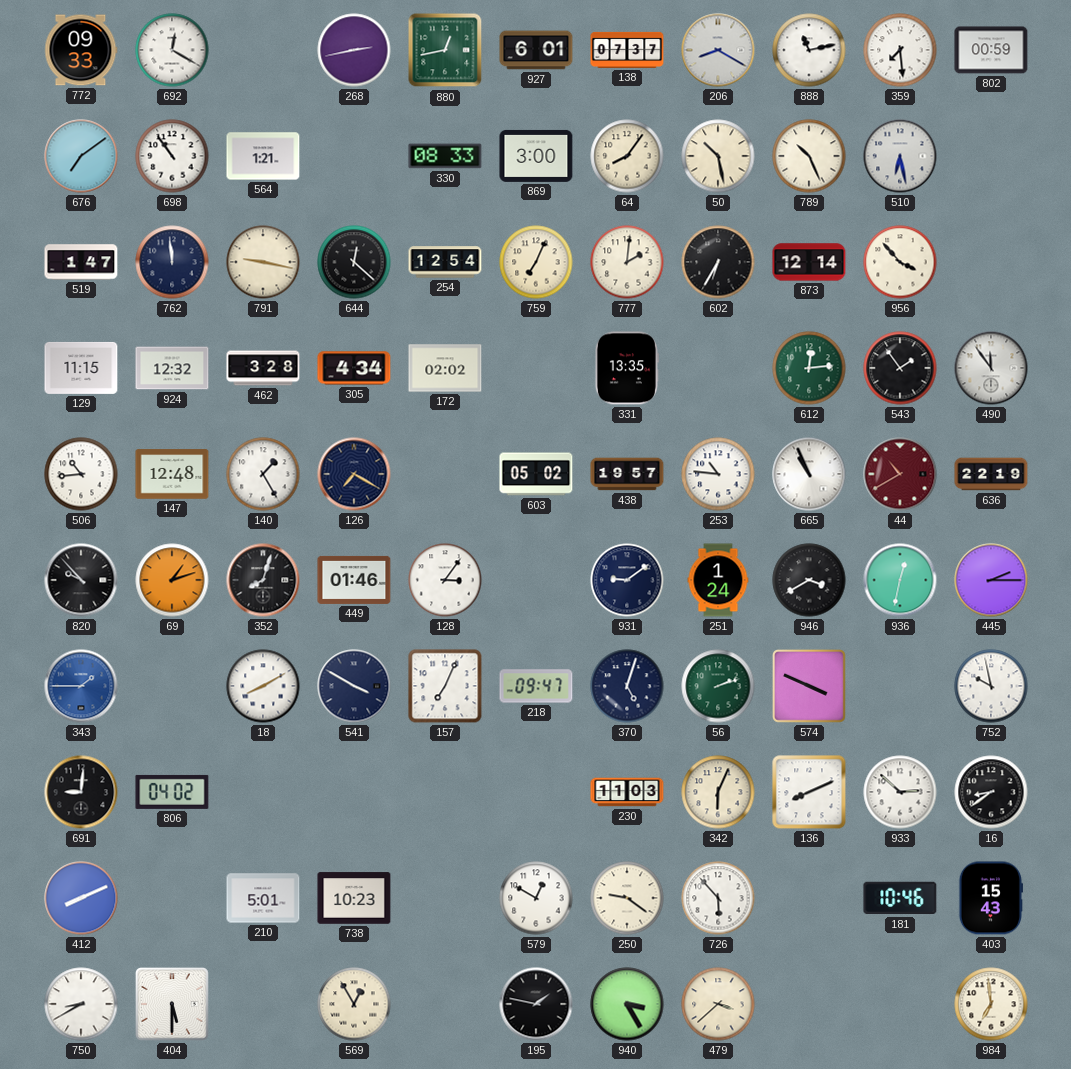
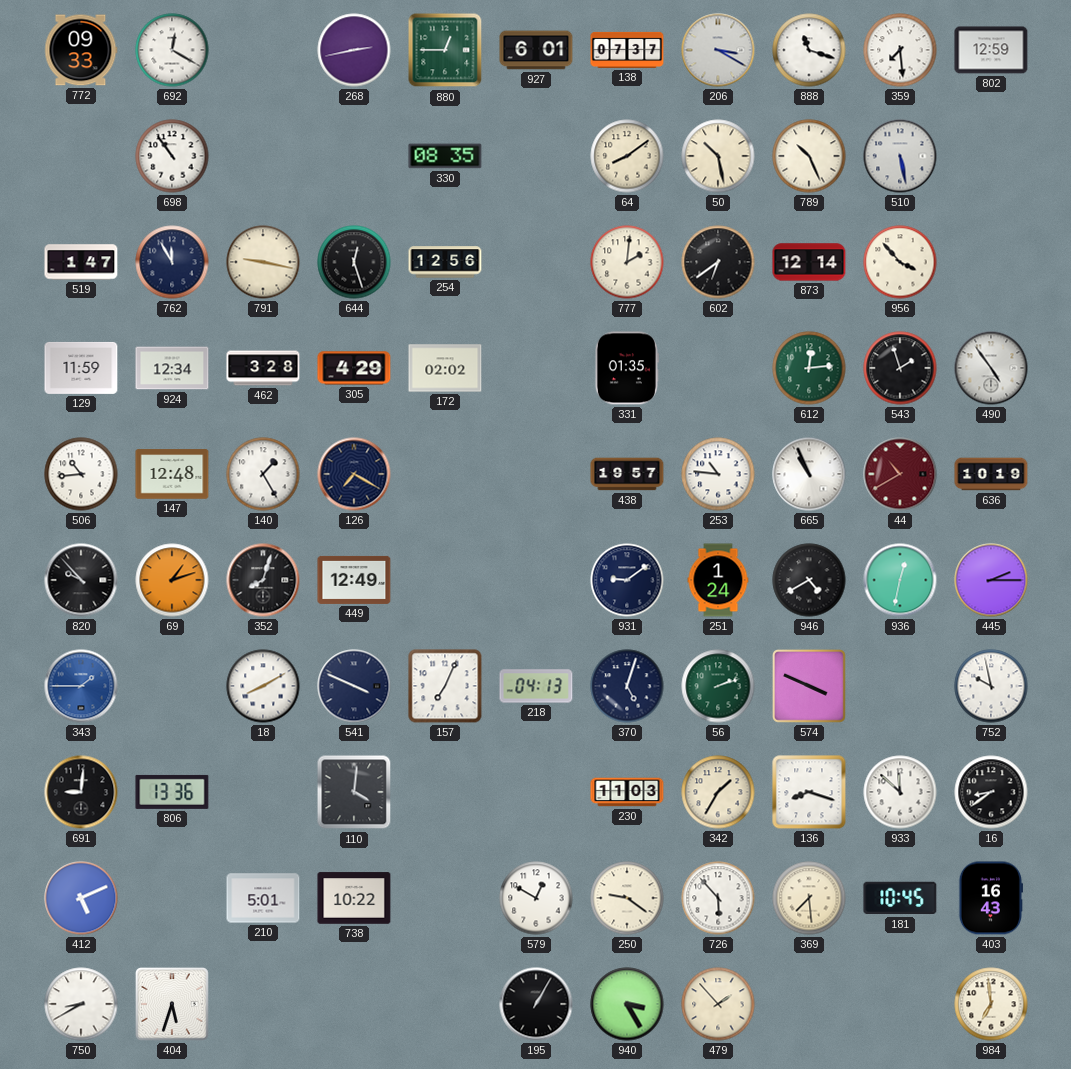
880: 12:43 -> 12:45
206: 8:20 -> 3:20
888: 11:13 -> 11:18
802: 00:59 -> 12:59
676: 7:09 -> none
564: 1:21 -> none
330: 08:33 -> 08:35
869: 3:00 -> none
64: 8:06 -> 8:09
510: 6:28 -> 5:28
762: 11:59 -> 11:55
644: 12:22 -> 12:27
254: 12:54 -> 12:56
759: 7:04 -> none
602: 6:35 -> 6:39
129: 11:15 -> 11:59
924: 12:32 -> 12:34
305: 4:34 -> 4:29
331: 13:35 -> 01:35
543: 1:54 -> 1:57
490: 11:54 -> 4:54
603: 05:02 -> none
636: 22:19 -> 10:19
449: 01:46 -> 12:49
128: 3:06 -> none
946: 3:40 -> 4:40
541: 3:50 -> 3:49
218: 09:47 -> 04:13
806: 04:02 -> 13:36
110: none -> 4:01
342: 6:04 -> 1:35
136: 8:11 -> 8:18
933: 2:52 -> 11:52
412: 8:11 -> 5:11
738: 10:23 -> 10:22
369: none -> 7:29
181: 10:46 -> 10:45
403: 15:43 -> 16:43
404: 5:30 -> 5:33
569: 12:55 -> none
195: 1:47 -> 1:05
479: 3:38 -> 1:53
